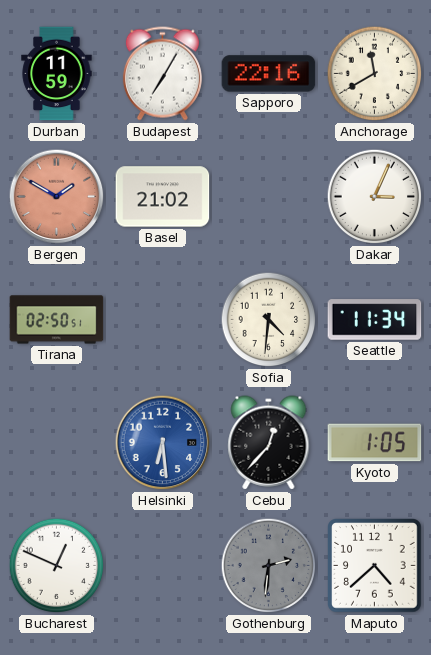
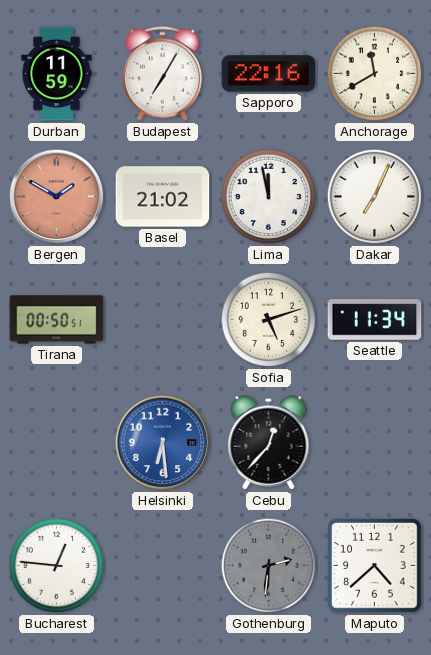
Lima: none -> 11:58
Dakar: 3:04 -> 7:04
Tirana: 02:50 -> 00:50
Sofia: 4:31 -> 5:12
Kyoto: 1:05 -> none
Bucharest: 12:49 -> 12:46
